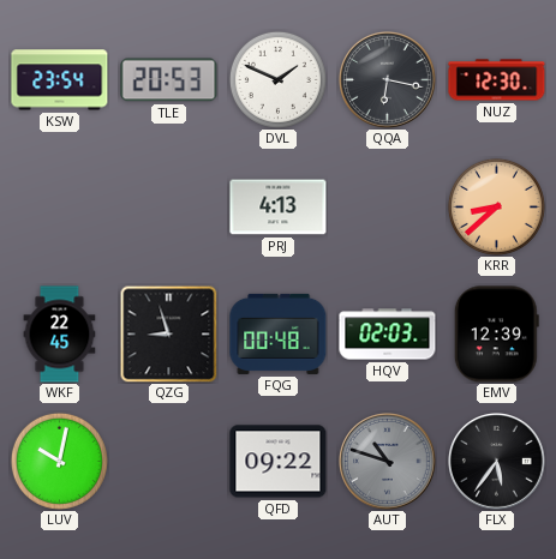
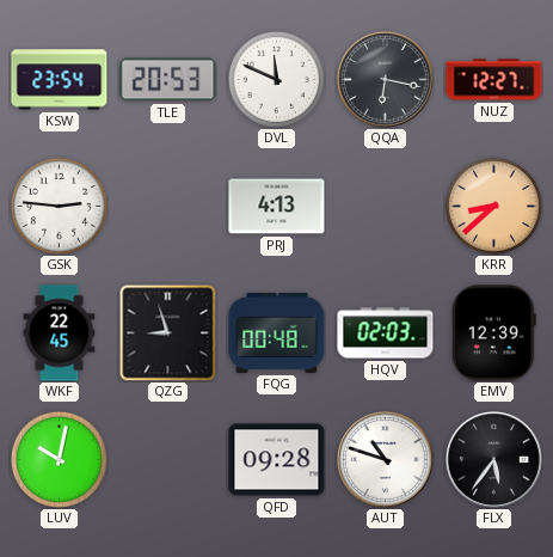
DVL: 1:49 -> 11:49
NUZ: 12:30 -> 12:27
GSK: none -> 2:46
QFD: 09:22 -> 09:28
AUT dial: grey -> white
